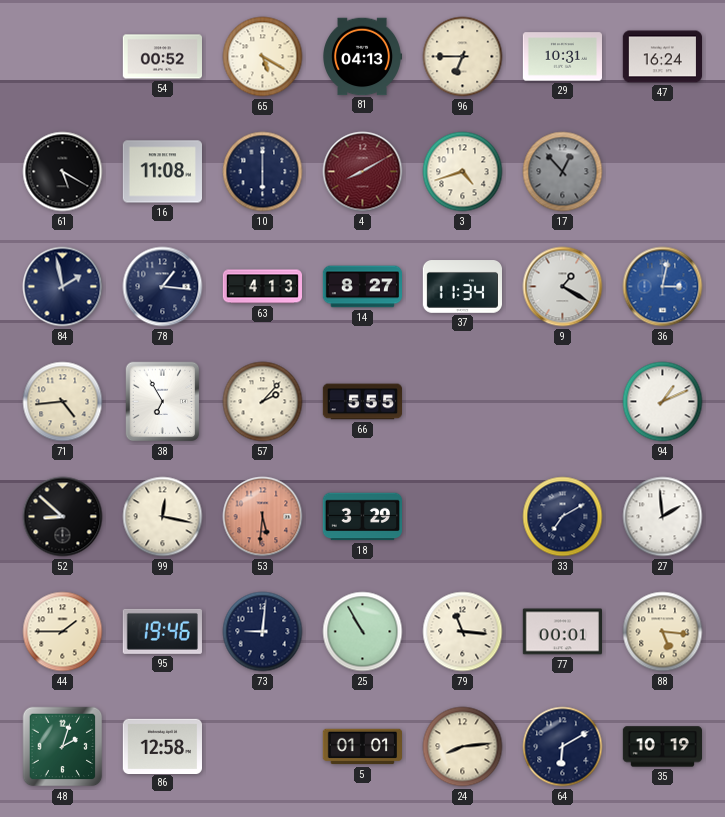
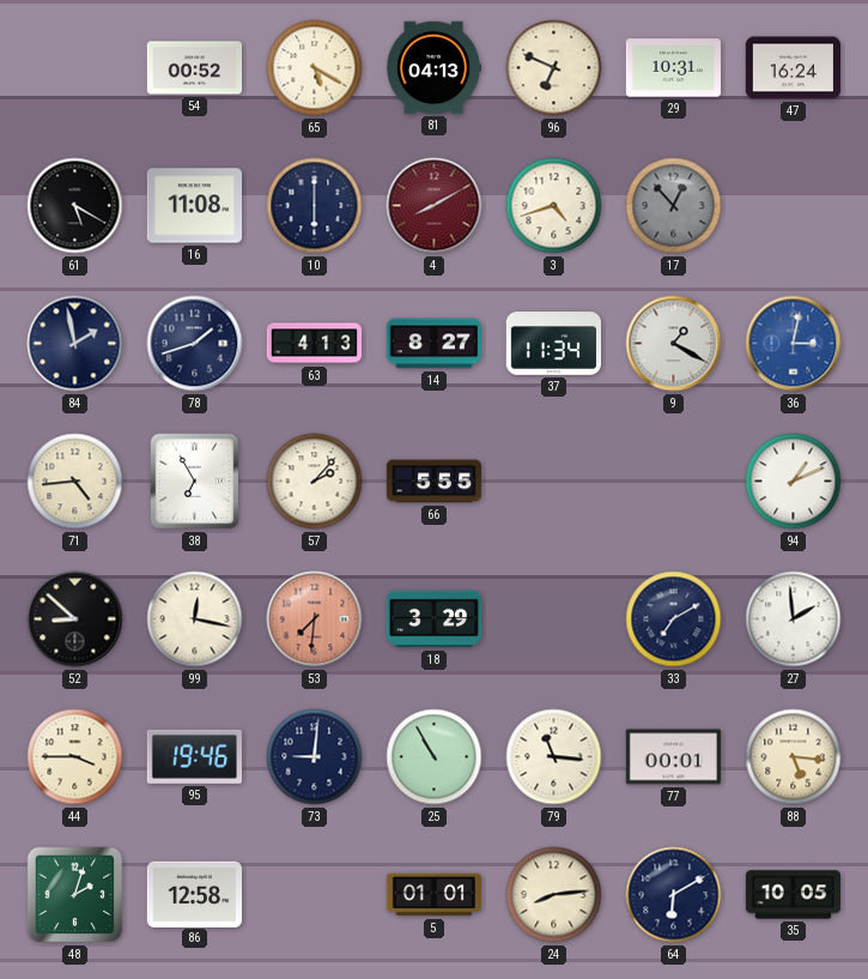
96: 6:45 -> 6:49
78: 1:16 -> 1:42
53: 5:31 -> 7:31
44: 1:45 -> 3:45
35: 10:19 -> 10:05
